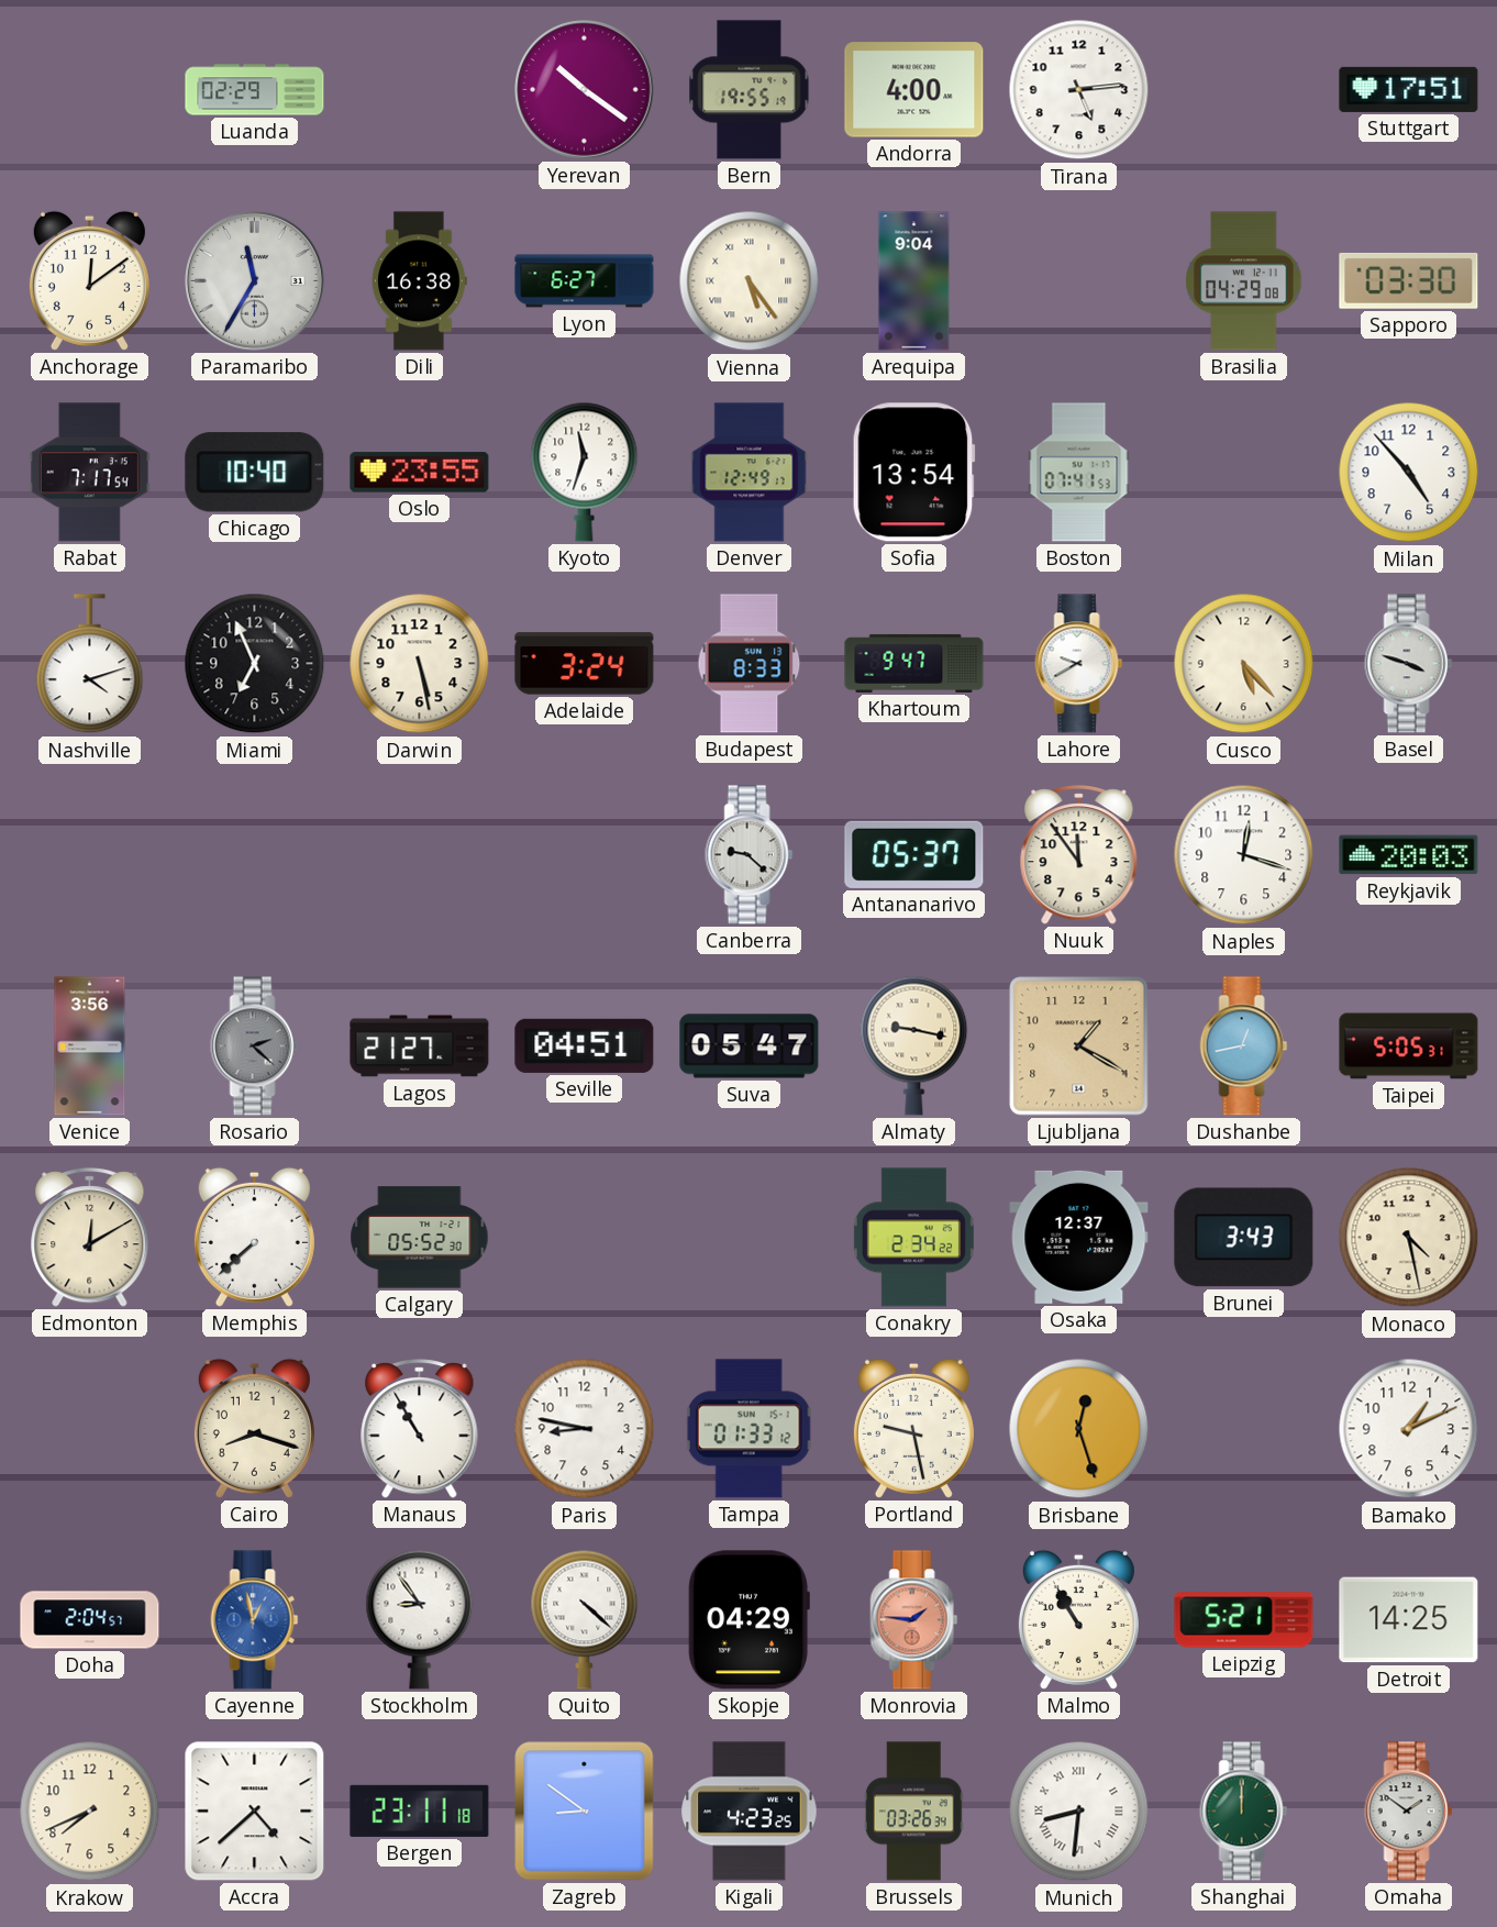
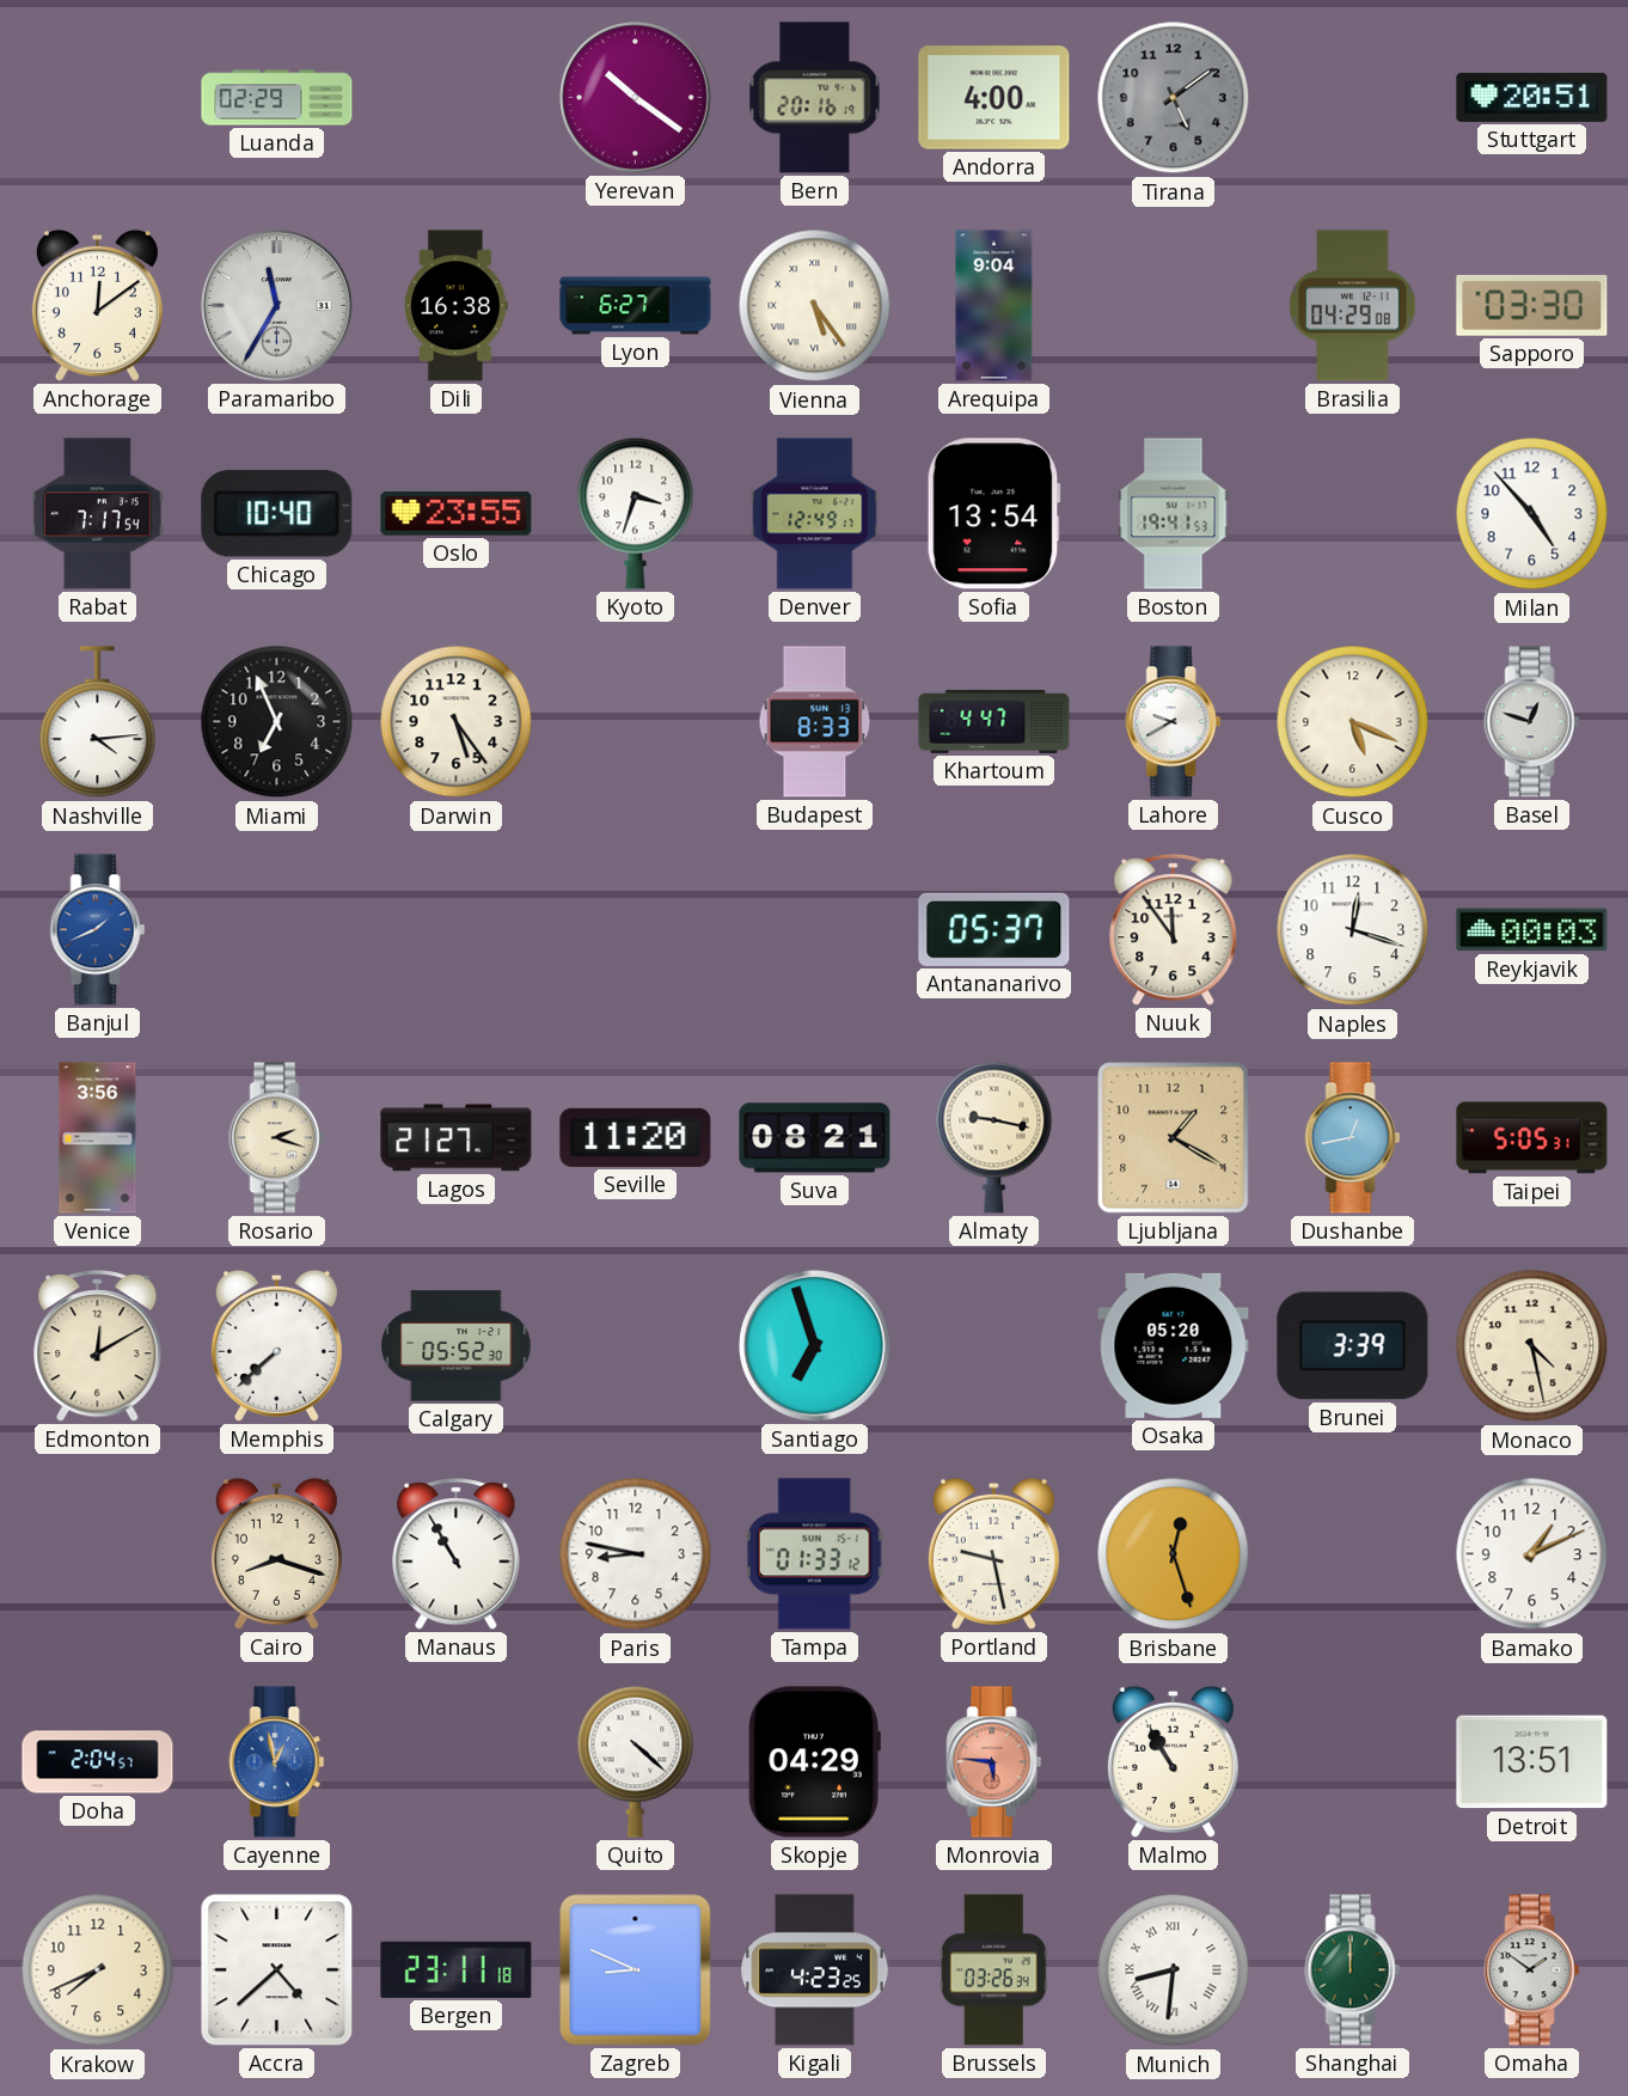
Bern: 19:55 -> 20:16
Tirana: 5:14 -> 5:09
Tirana dial: white -> grey
Stuttgart: 17:51 -> 20:51
Kyoto: 11:33 -> 3:33
Boston: 07:41 -> 19:41
Nashville: 4:12 -> 4:14
Darwin: 5:28 -> 5:24
Adelaide: 3:24 -> none
Khartoum: 9:47 -> 4:47
Cusco: 5:23 -> 5:19
Basel: 3:48 -> 12:48
Banjul: none -> 1:41
Canberra: 9:22 -> none
Reykjavik: 20:03 -> 00:03
Rosario: 2:22 -> 2:18
Rosario dial: grey -> cream
Seville: 04:51 -> 11:20
Suva: 05:47 -> 08:21
Santiago: none -> 6:57
Conakry: 2:34 -> none
Osaka: 12:37 -> 05:20
Brunei: 3:43 -> 3:39
Stockholm: 8:54 -> none
Monrovia: 1:46 -> 5:46
Leipzig: 5:21 -> none
Detroit: 14:25 -> 13:51
Zagreb: 8:51 -> 8:49
